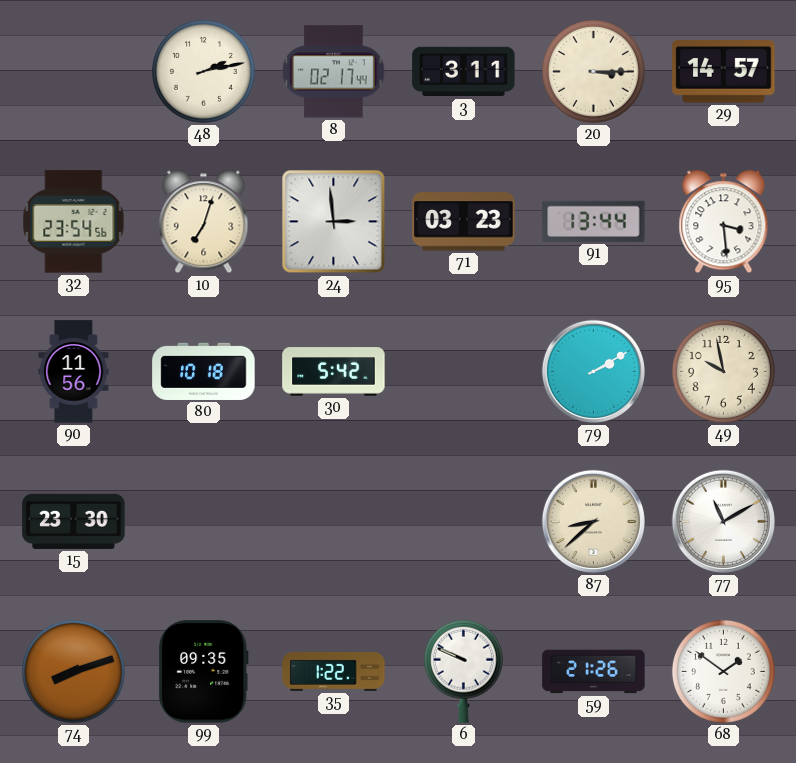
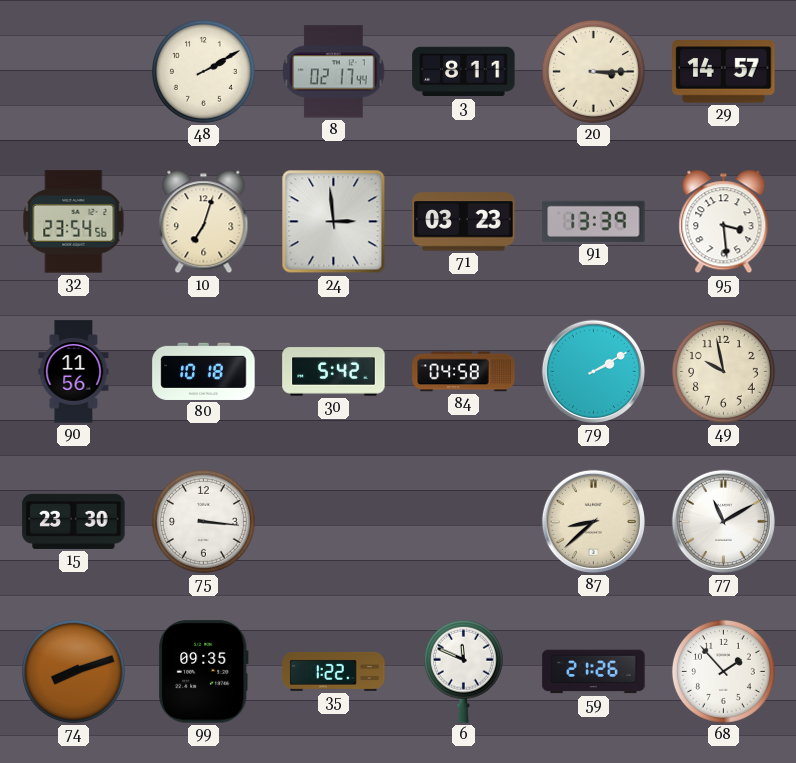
48: 2:13 -> 2:10
3: 3:11 -> 8:11
91: 13:44 -> 13:39
84: none -> 04:58
75: none -> 3:16
6: 9:49 -> 11:49
68: 1:51 -> 1:53
